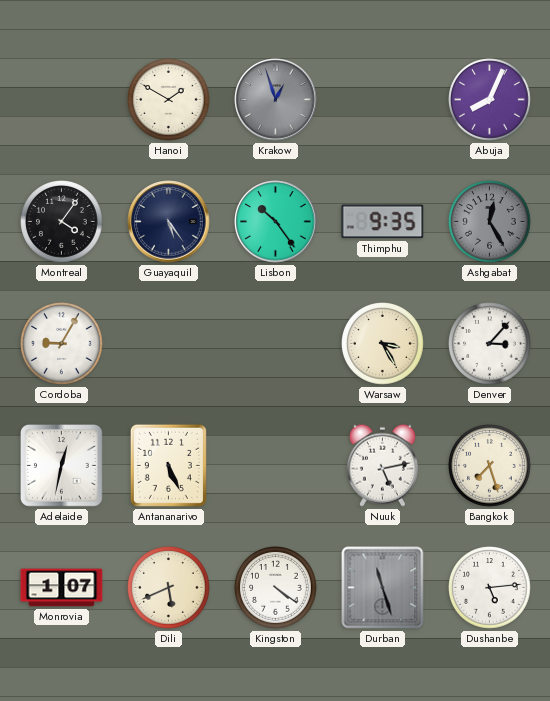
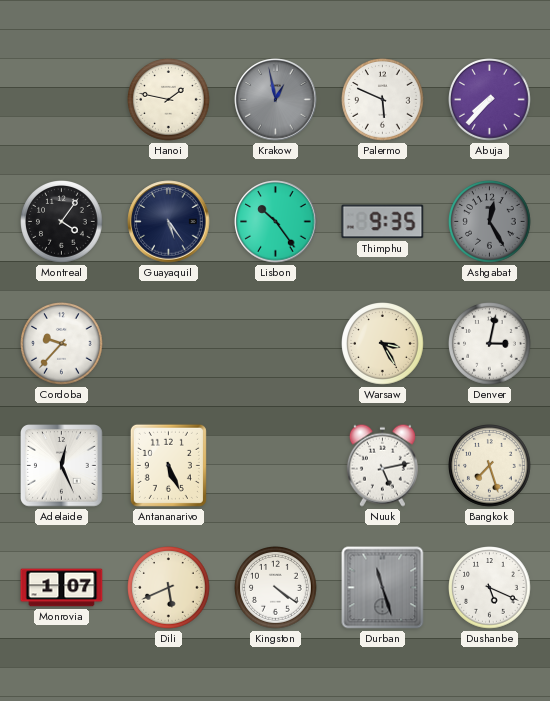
Hanoi: 1:50 -> 1:47
Krakow: 12:57 -> 12:58
Palermo: none -> 5:49
Abuja: 8:04 -> 7:37
Cordoba: 9:05 -> 9:37
Denver: 3:07 -> 3:02
Adelaide: 12:32 -> 12:26
Dushanbe: 5:14 -> 5:19
